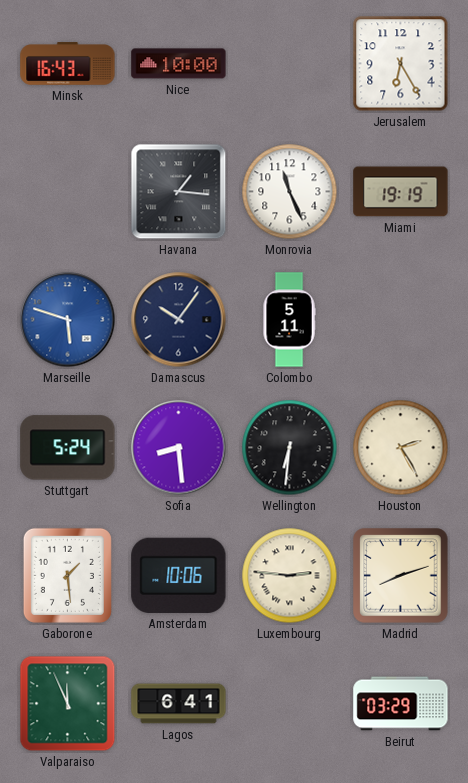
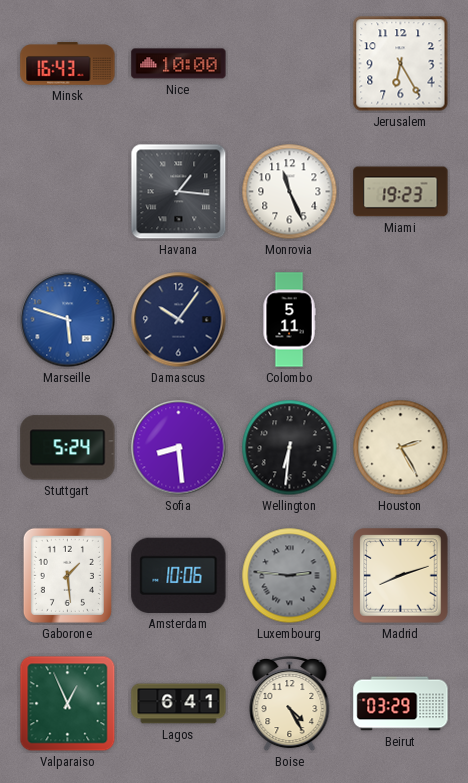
Miami: 19:19 -> 19:23
Luxembourg dial: cream -> grey
Valparaiso: 11:56 -> 12:56
Boise: none -> 4:25
